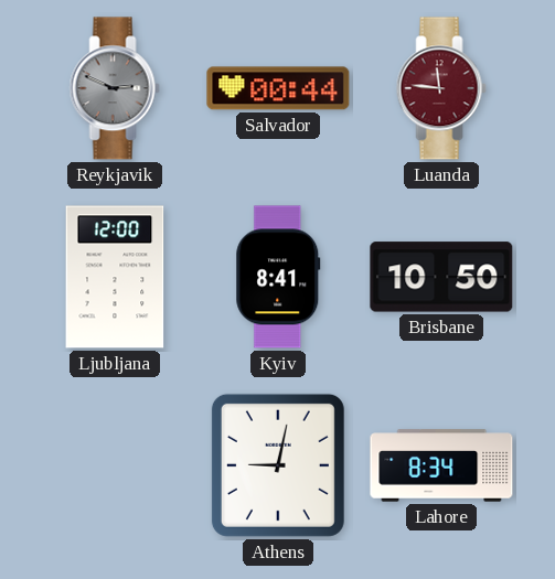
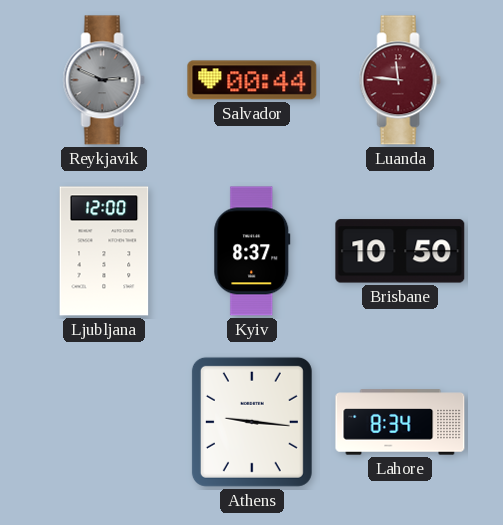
Kyiv: 8:41 -> 8:37
Athens: 9:02 -> 9:16
